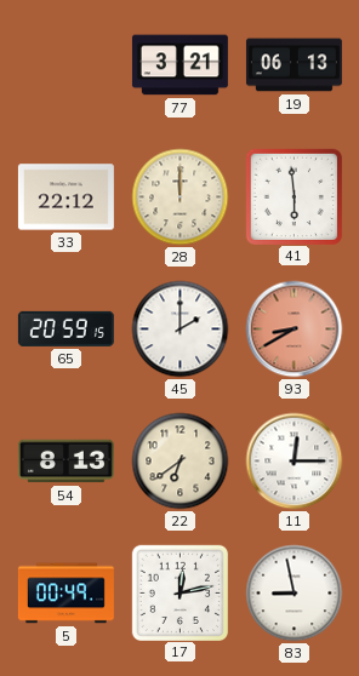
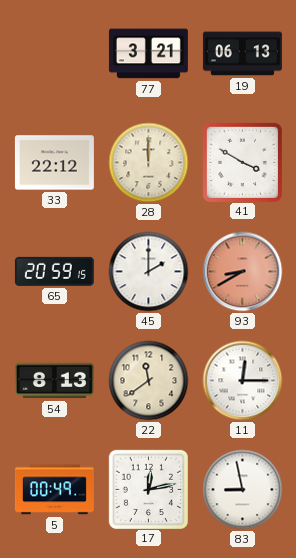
41: 5:59 -> 3:50
22: 6:39 -> 11:39
